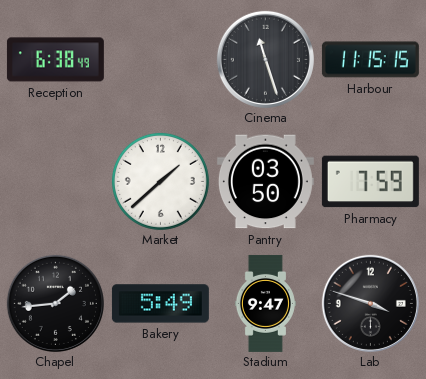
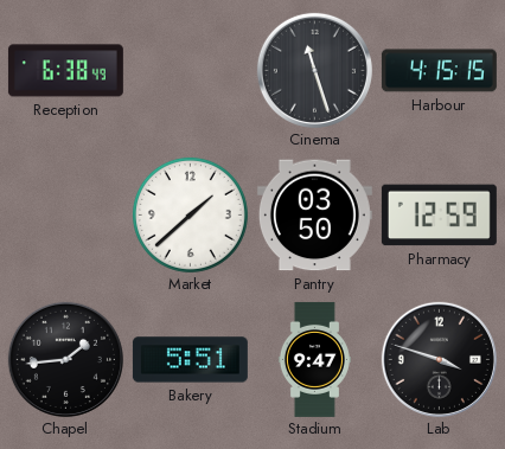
Harbour: 11:15 -> 4:15
Pharmacy: 7:59 -> 12:59
Bakery: 5:49 -> 5:51
